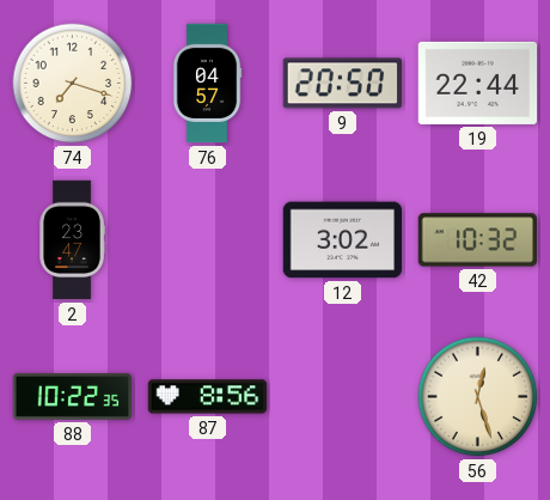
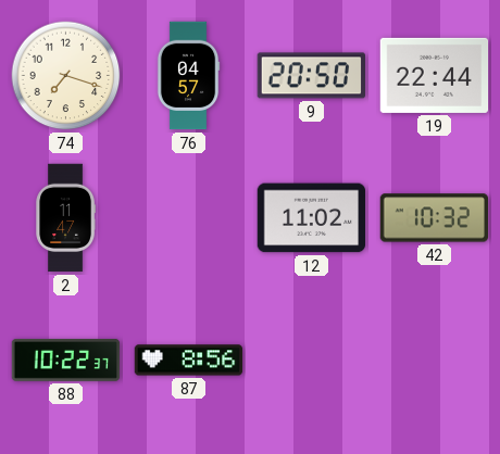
2: 23:47 -> 11:47
12: 3:02 -> 11:02
88: 10:22:35 -> 10:22:37
56: 12:27 -> none
